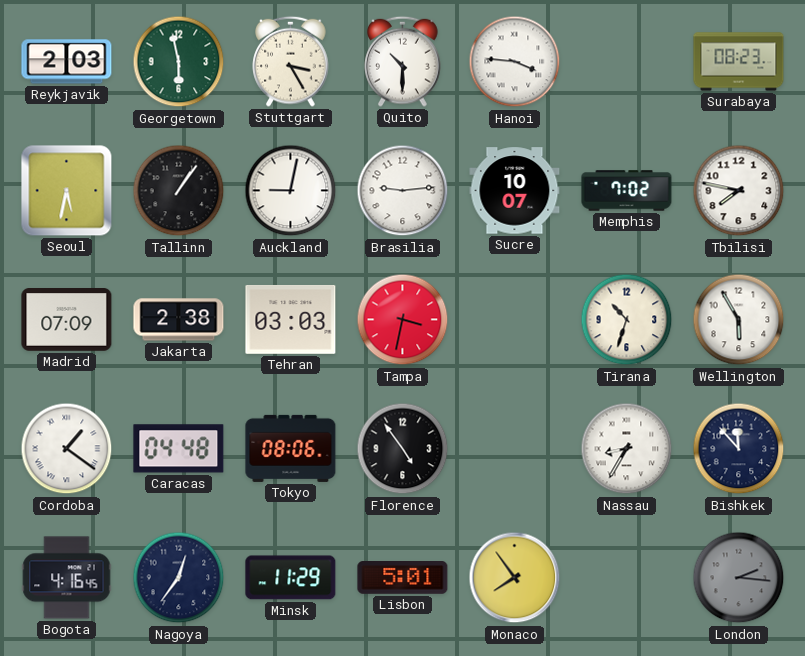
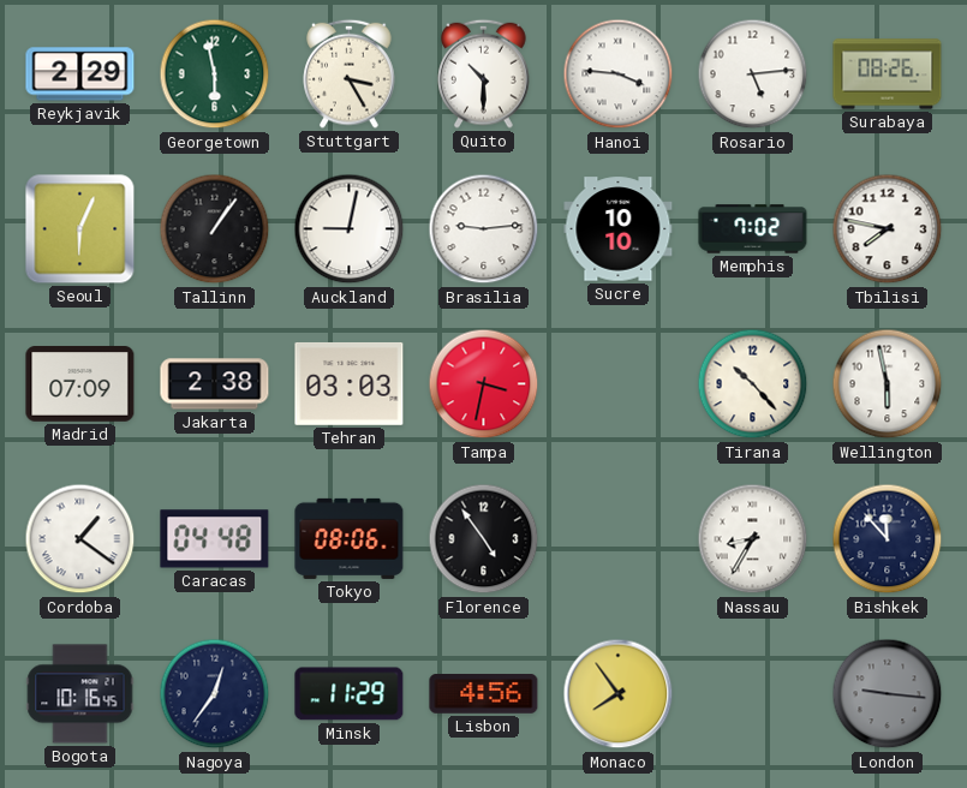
Reykjavik: 2:03 -> 2:29
Rosario: none -> 5:14
Surabaya: 08:23 -> 08:26
Seoul: 5:32 -> 6:04
Sucre: 10:07 -> 10:10
Tirana: 10:33 -> 10:23
Wellington: 5:55 -> 5:58
Bogota: 4:16 -> 10:16
Lisbon: 5:01 -> 4:56
London: 2:16 -> 9:16
